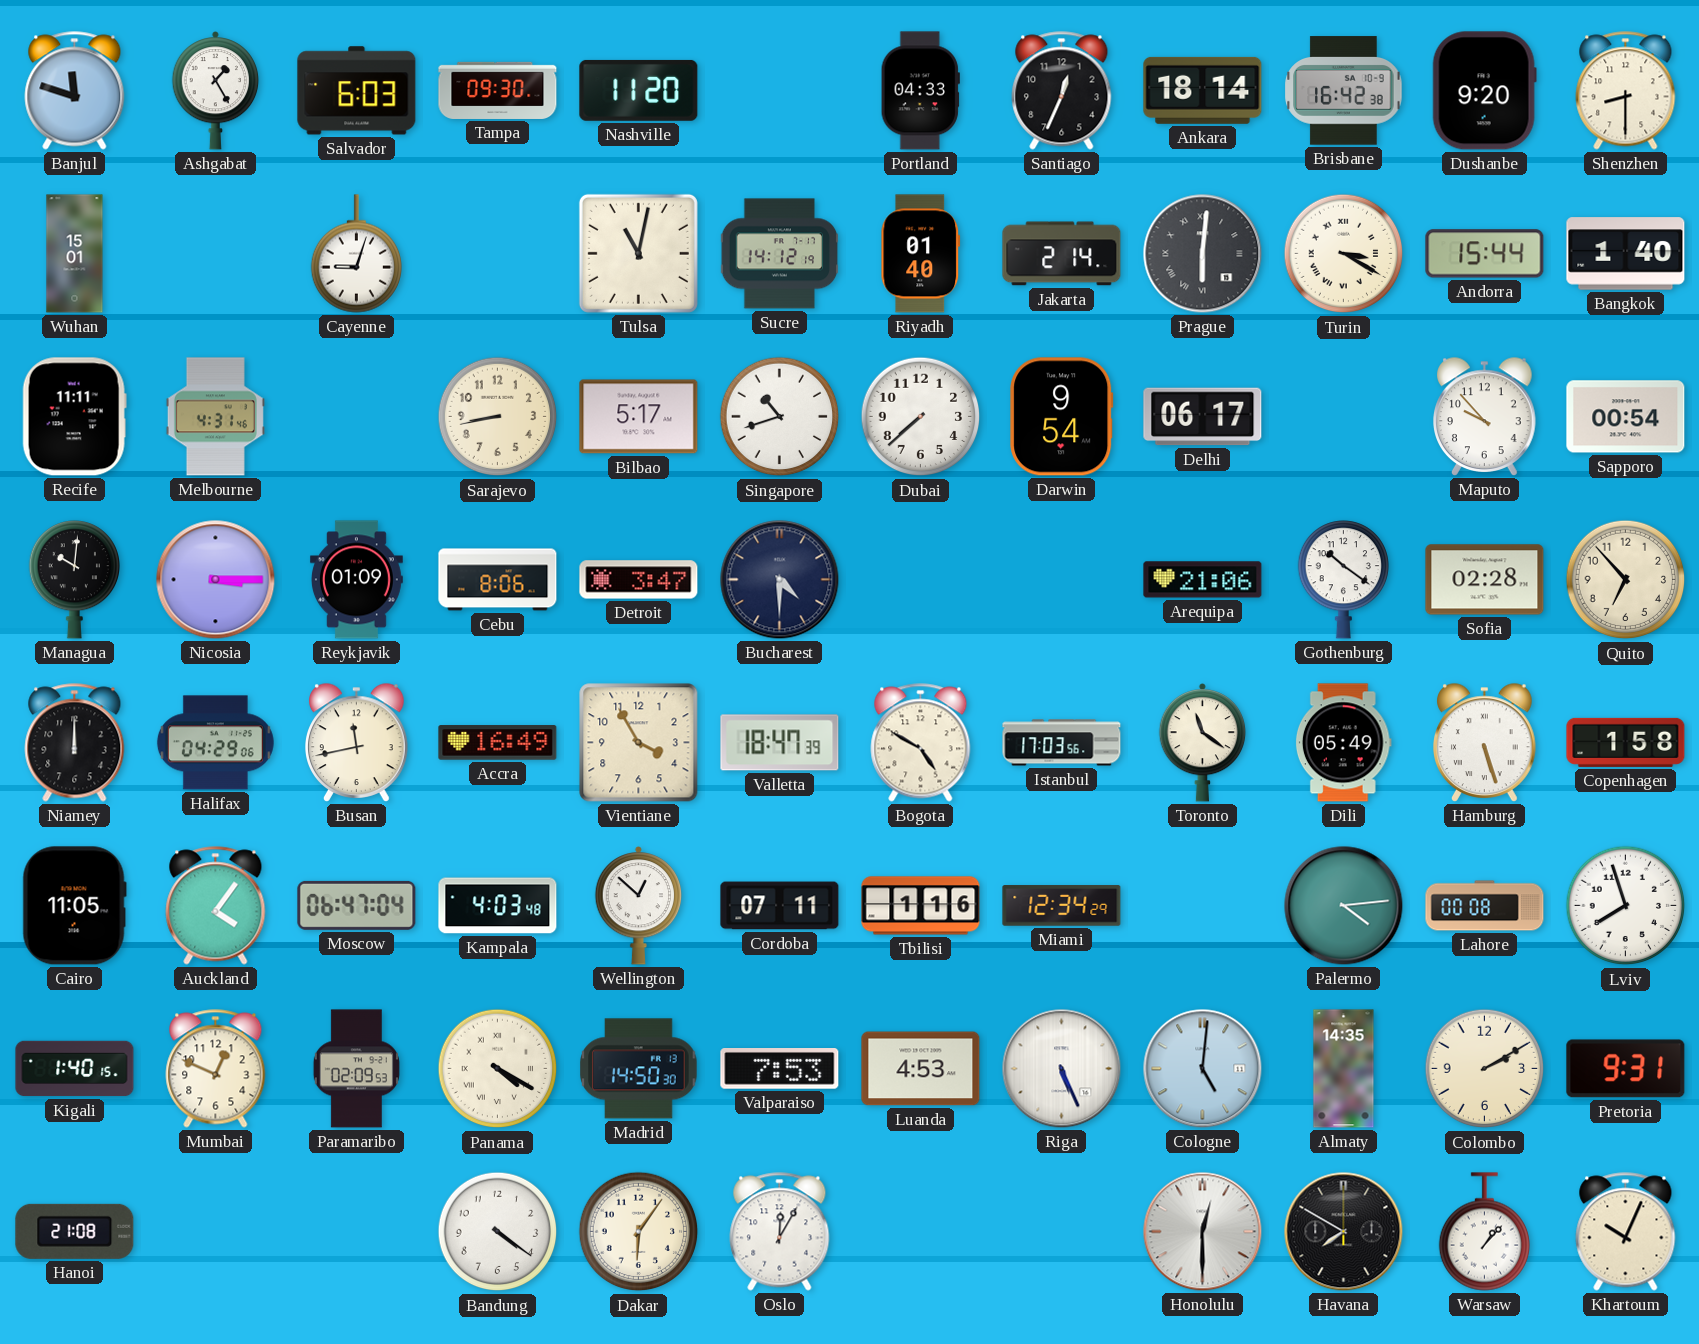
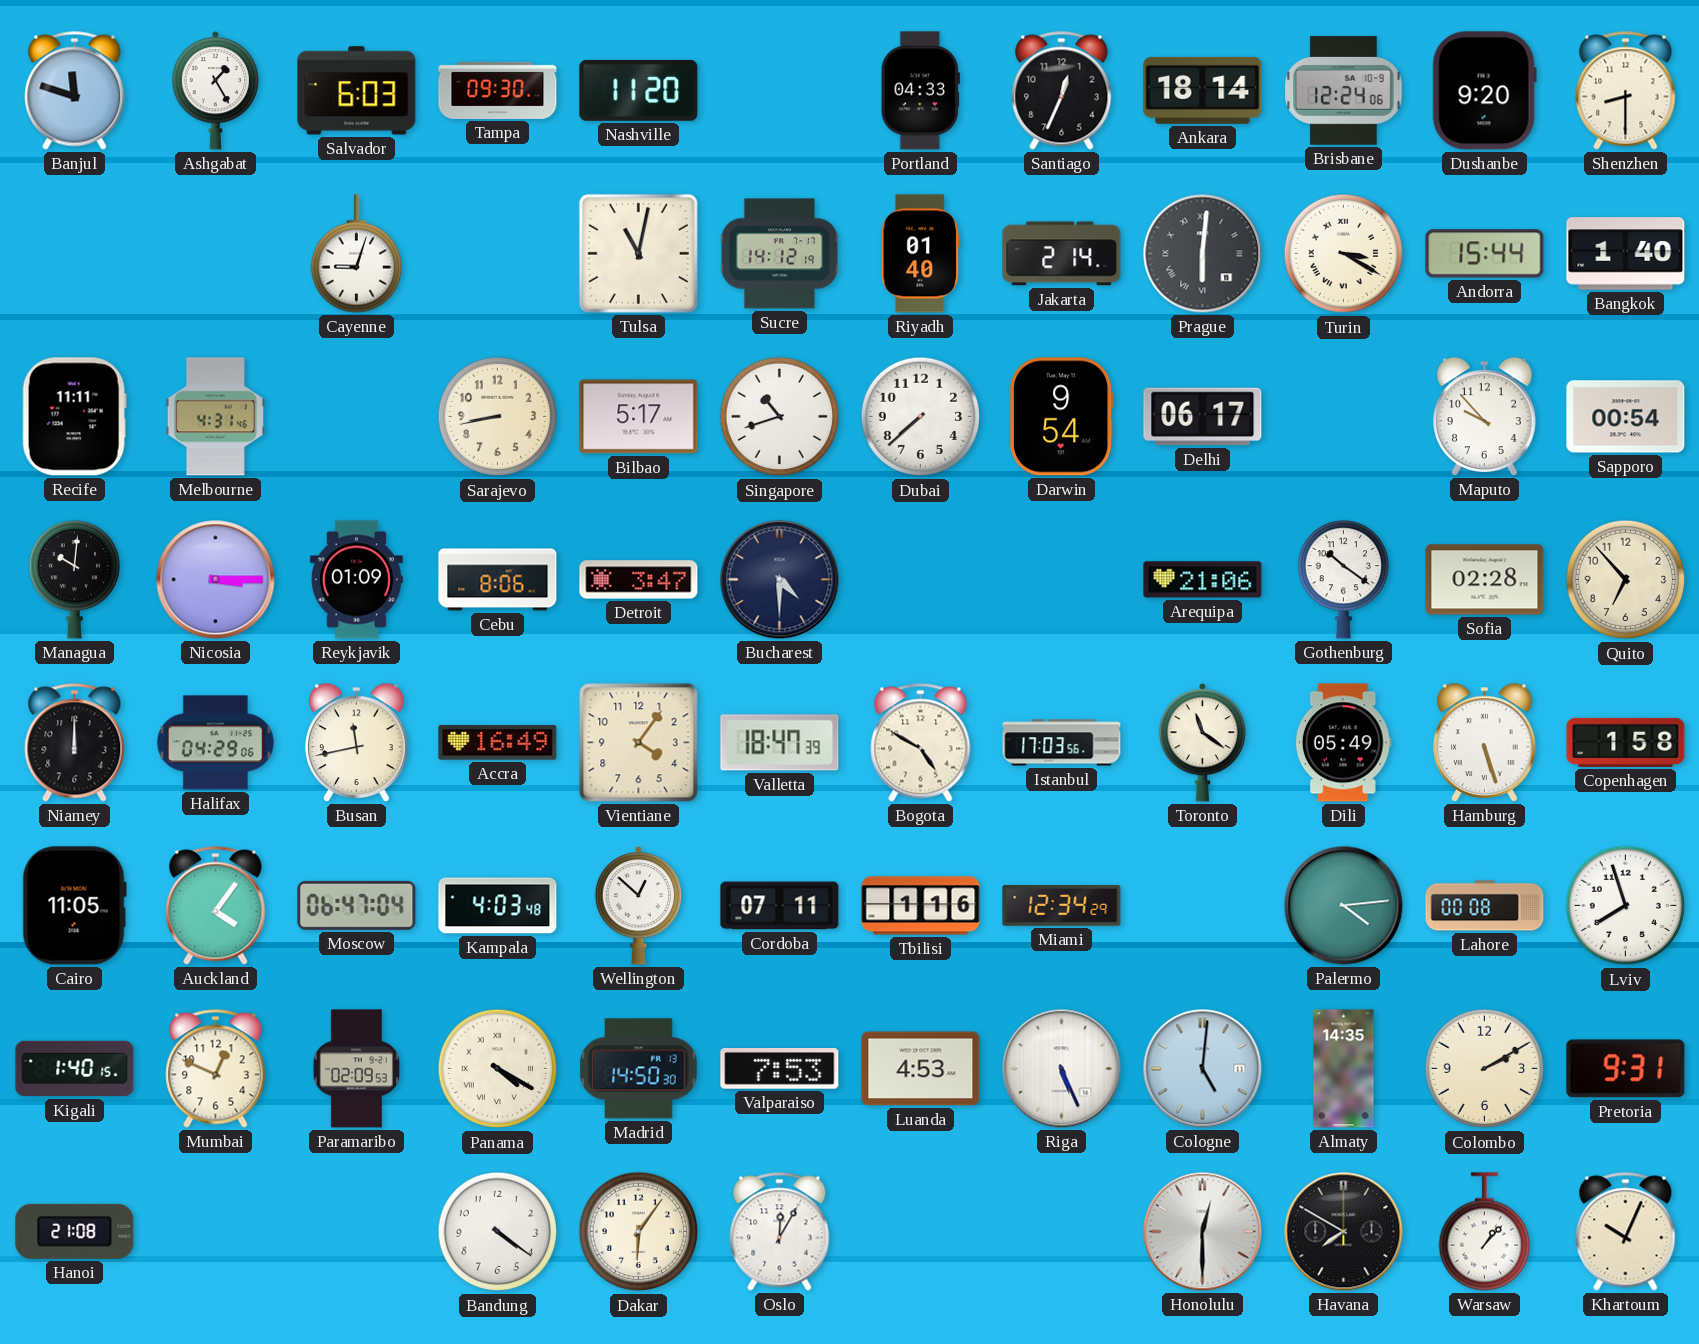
Brisbane: 16:42 -> 12:24
Wuhan: 15:01 -> none
Vientiane: 3:55 -> 4:06
